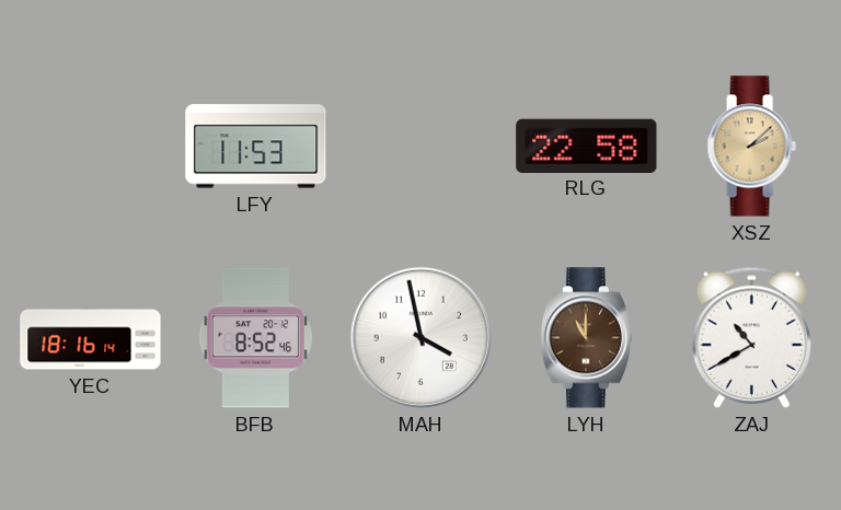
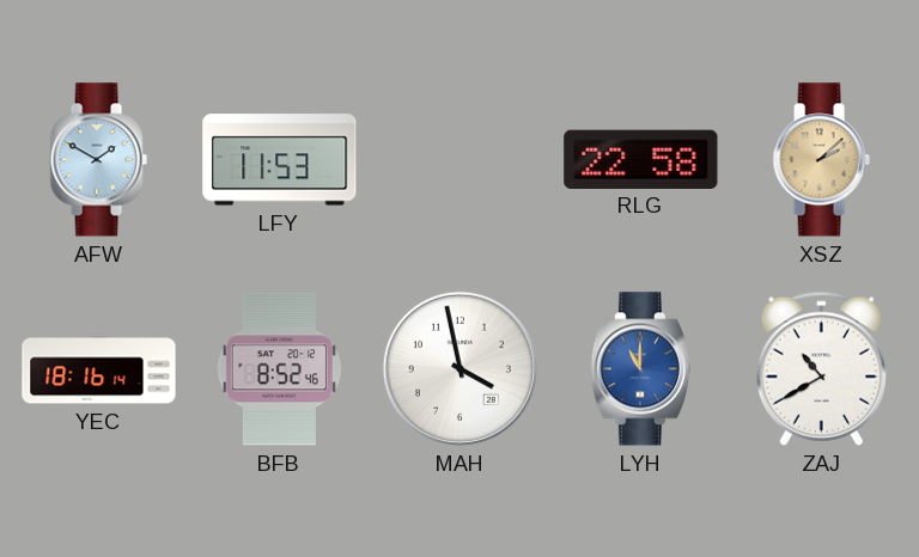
AFW: none -> 1:50
LYH dial: brown -> blue
